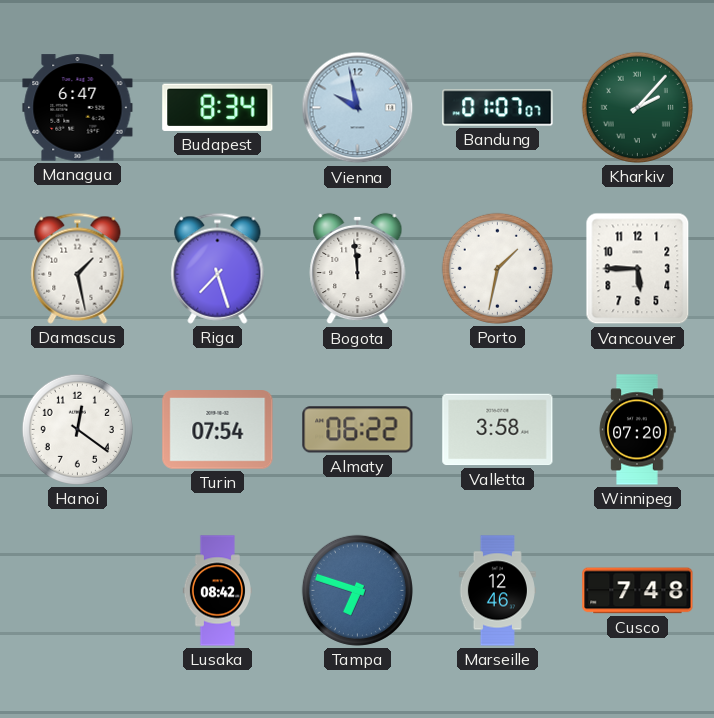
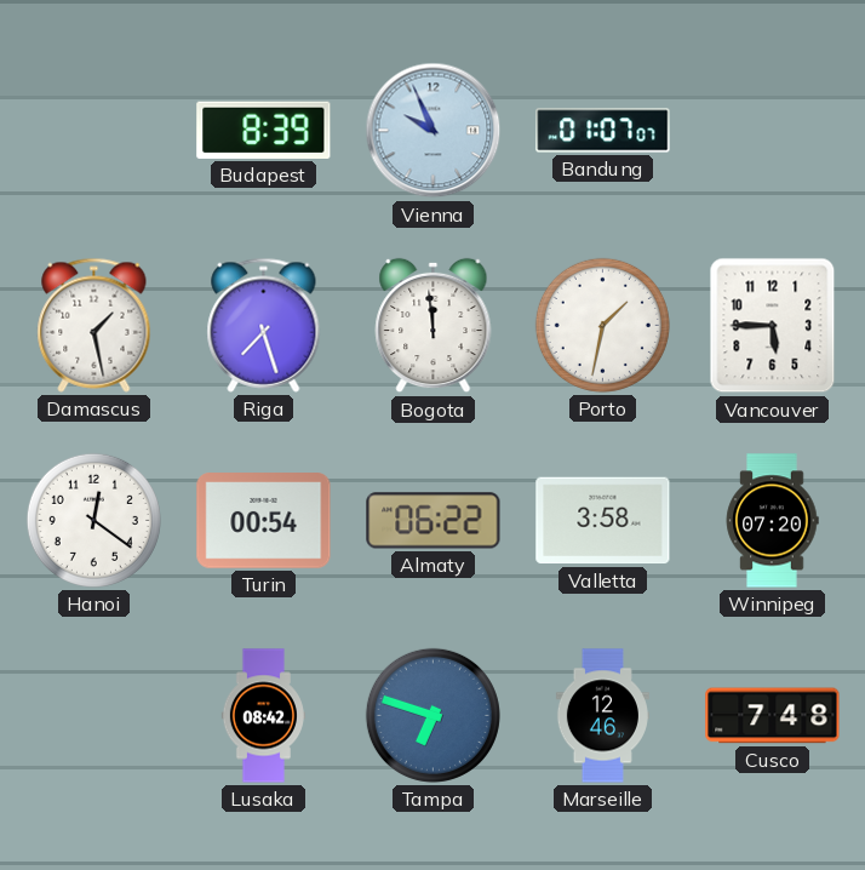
Managua: 6:47 -> none
Budapest: 8:34 -> 8:39
Vienna: 9:58 -> 9:56
Kharkiv: 2:07 -> none
Turin: 07:54 -> 00:54
